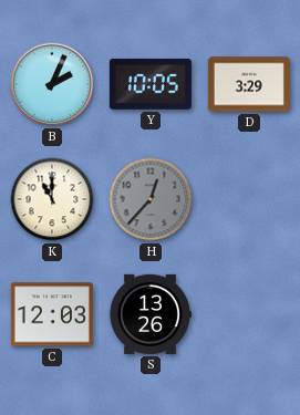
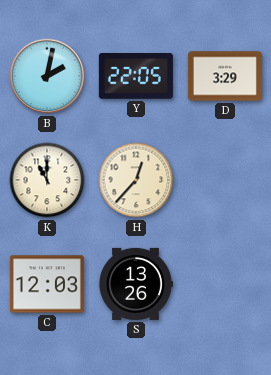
B: 2:04 -> 2:02
Y: 10:05 -> 22:05
H dial: grey -> cream
